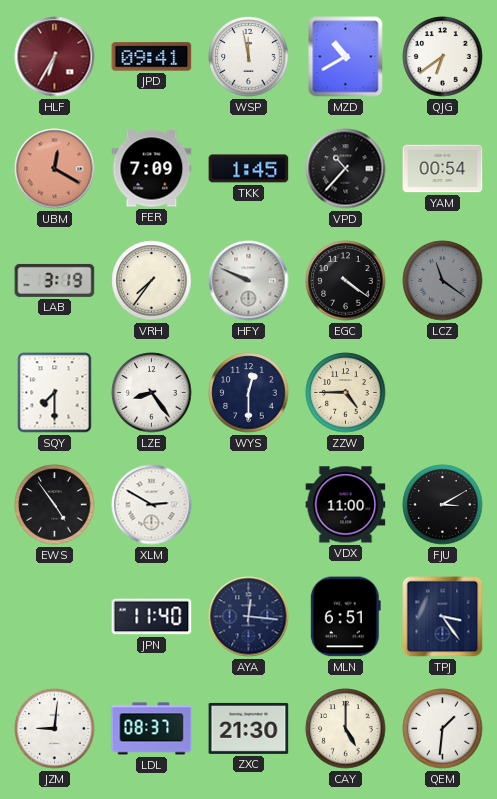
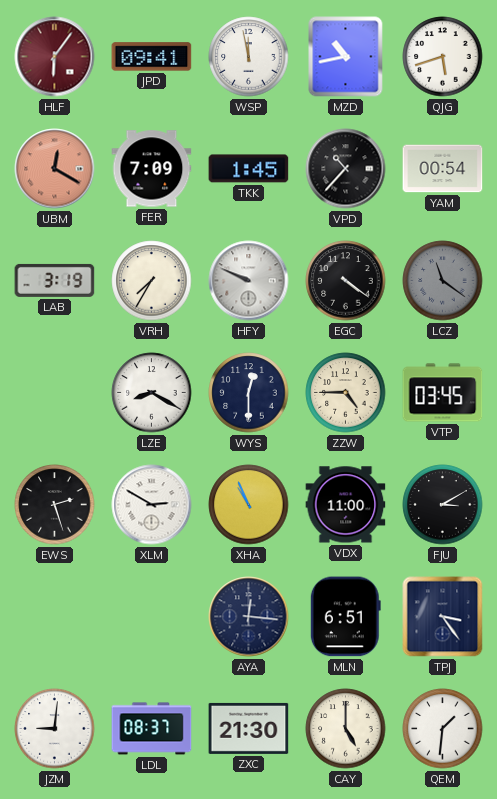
HLF: 6:35 -> 6:06
MZD: 10:40 -> 10:43
QJG: 6:39 -> 5:42
VRH: 7:36 -> 7:35
SQY: 7:30 -> none
LZE: 8:24 -> 8:20
VTP: none -> 03:45
EWS: 4:54 -> 2:27
XHA: none -> 10:56
JPN: 11:40 -> none
